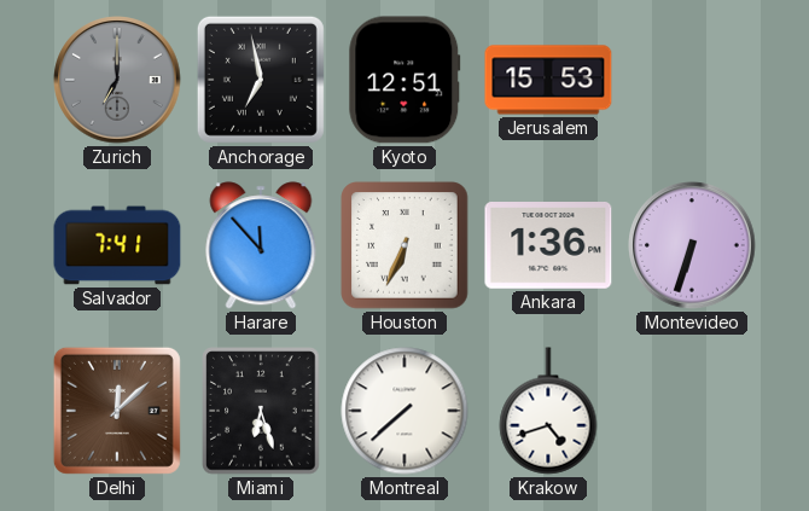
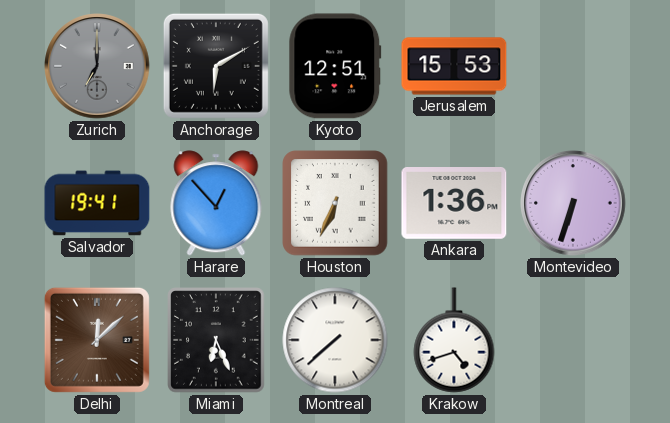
Anchorage: 6:58 -> 6:10
Salvador: 7:41 -> 19:41
Harare: 11:53 -> 12:53
Miami: 6:27 -> 6:26
